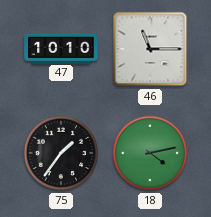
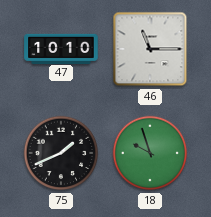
75: 1:36 -> 1:41
18: 4:13 -> 9:57
